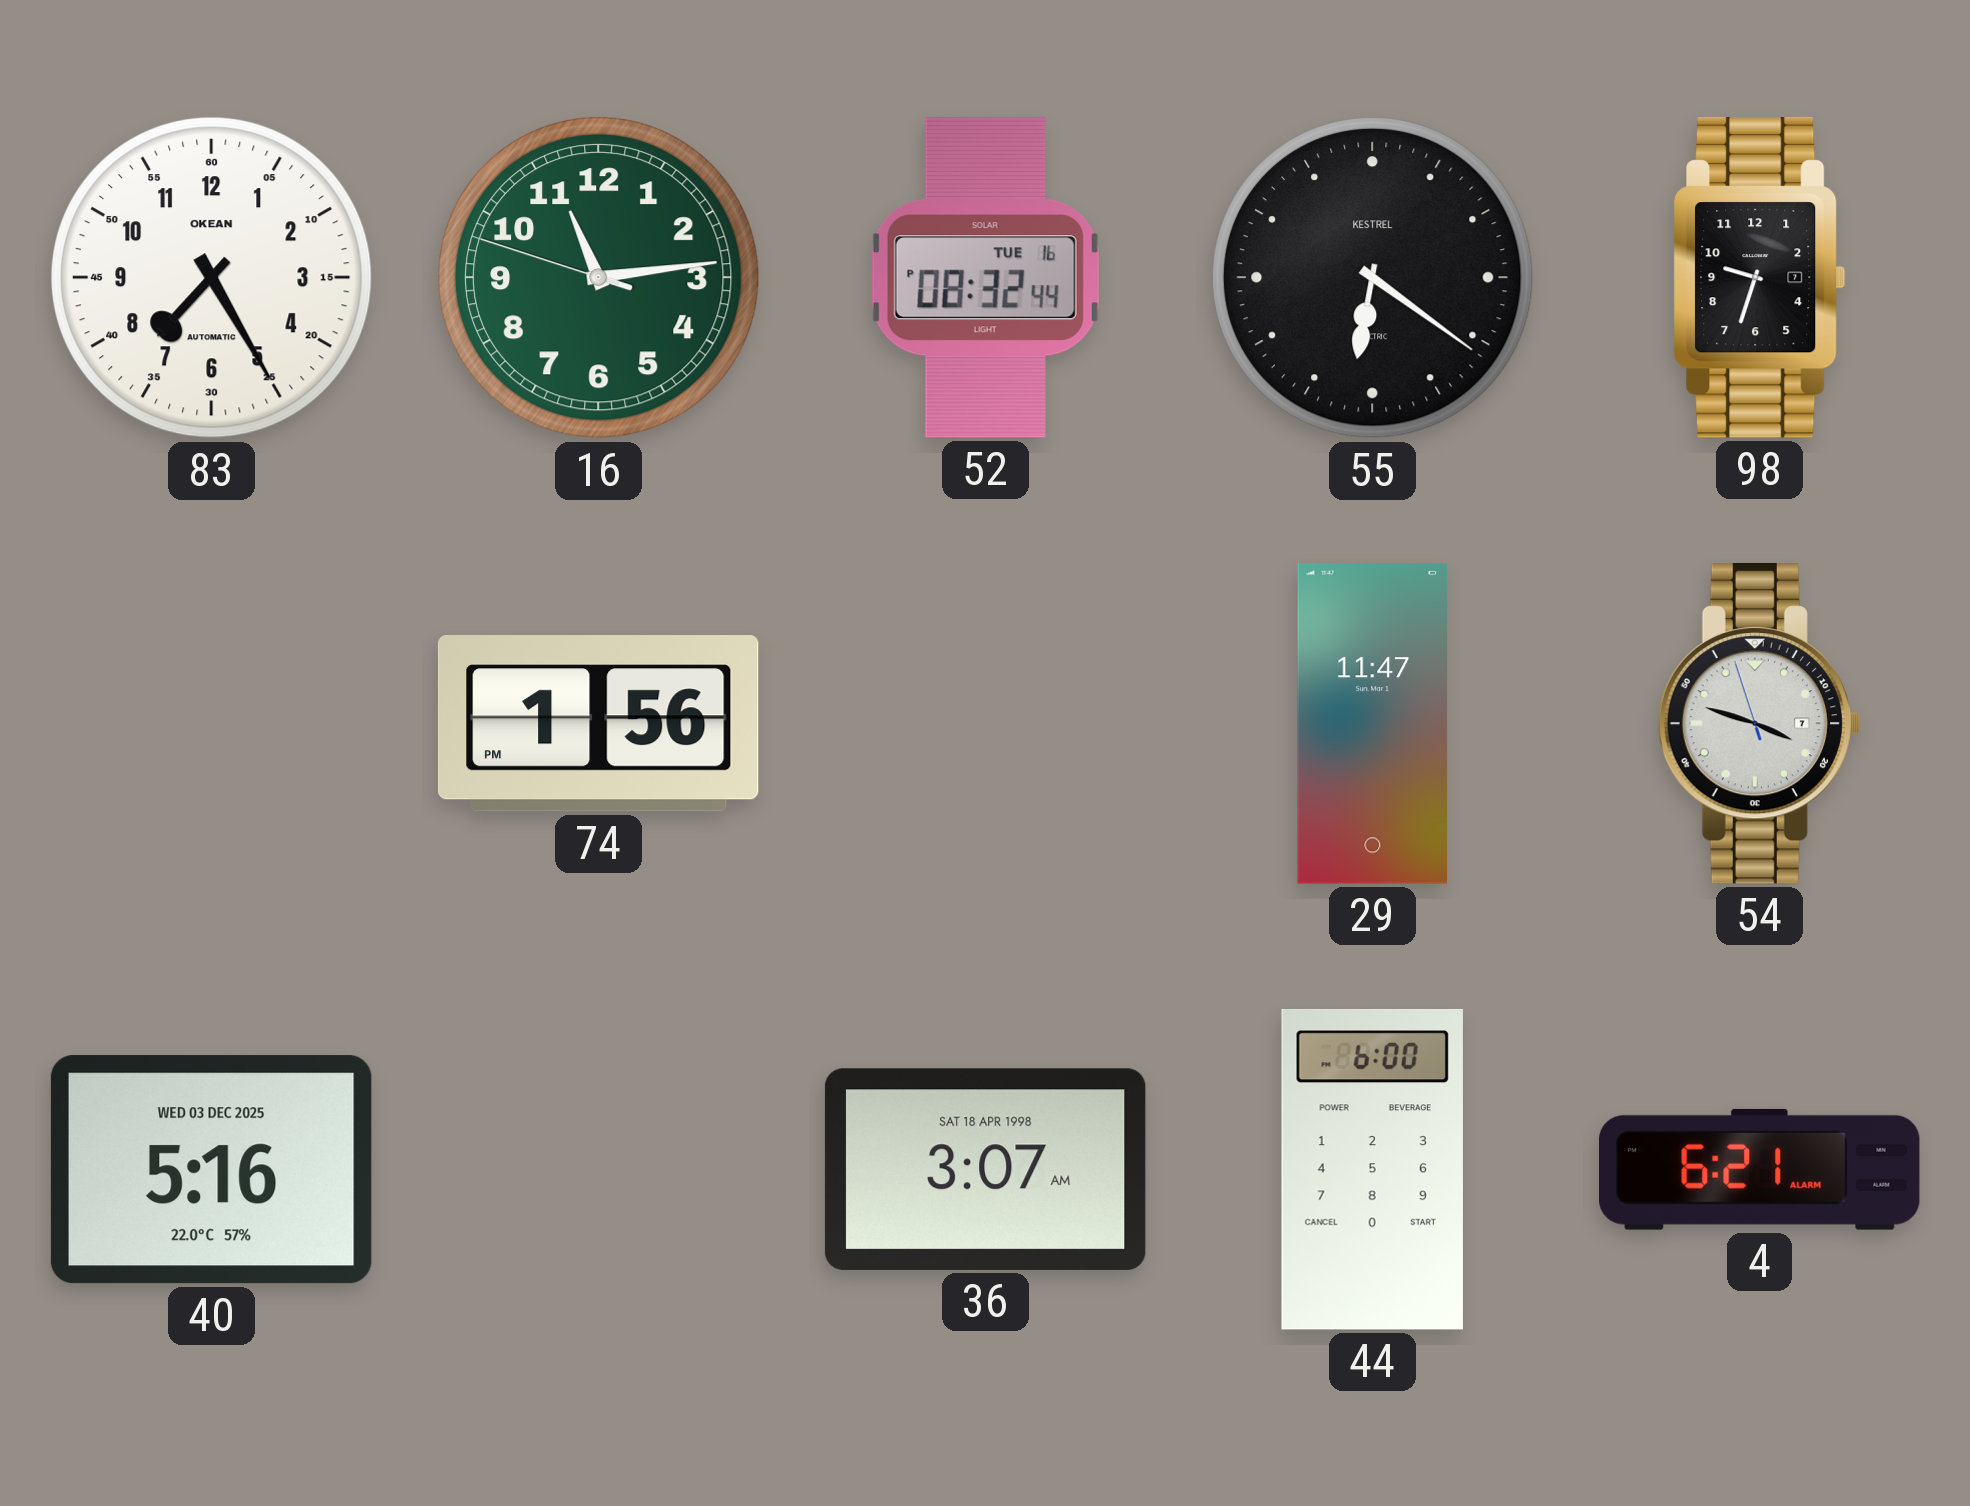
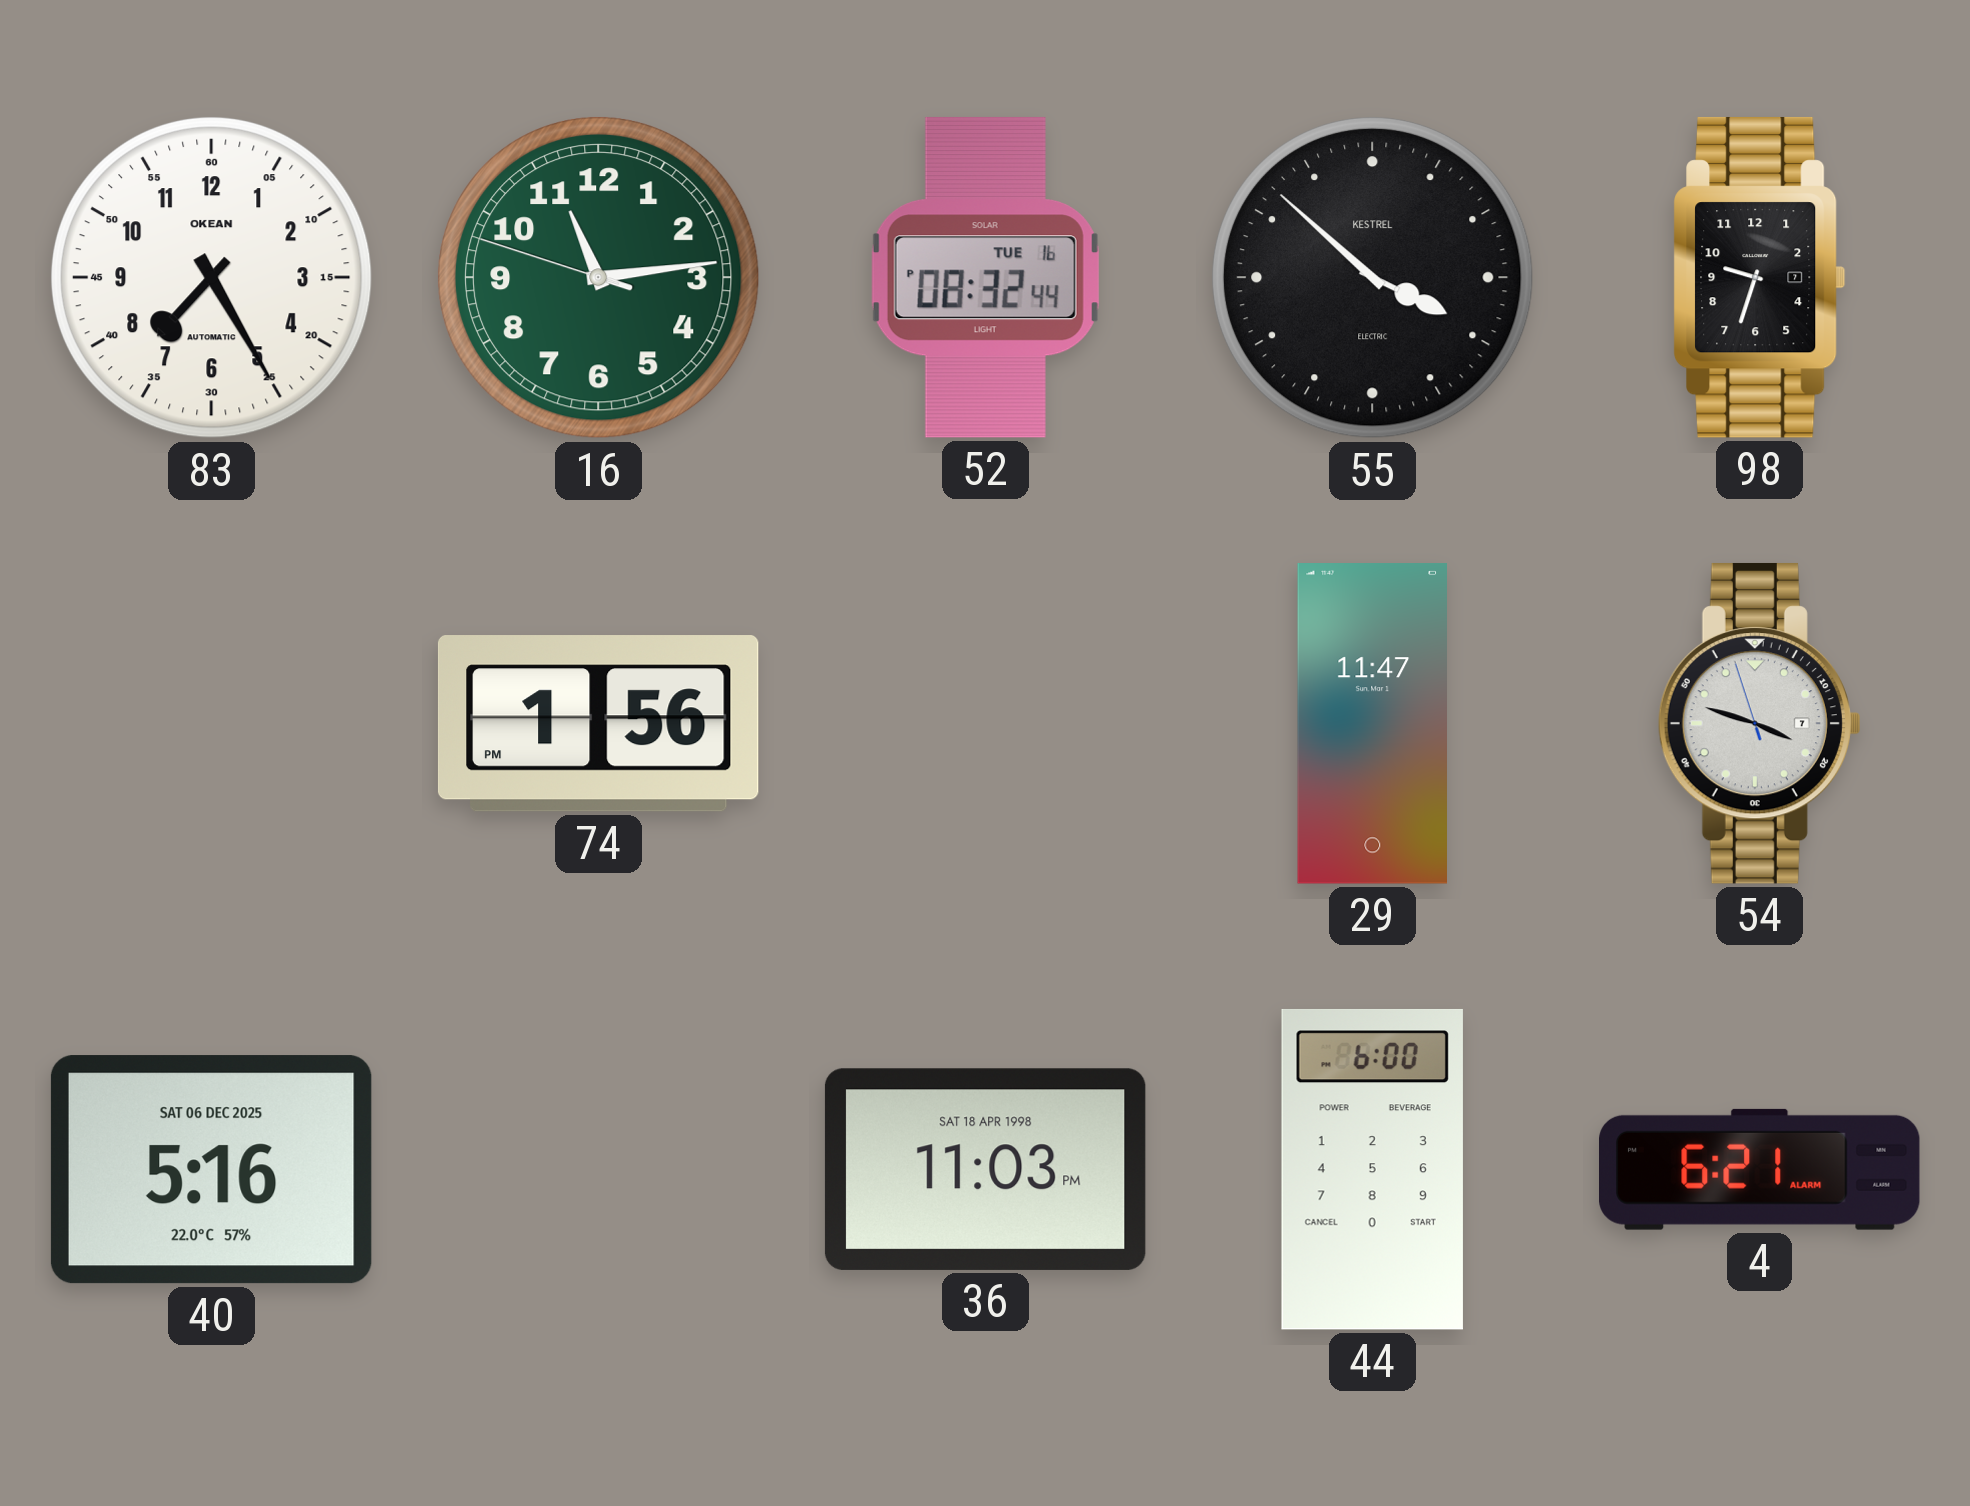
55: 6:21 -> 3:52
40 date: WED 03 DEC 2025 -> SAT 06 DEC 2025
36: 3:07 -> 11:03
